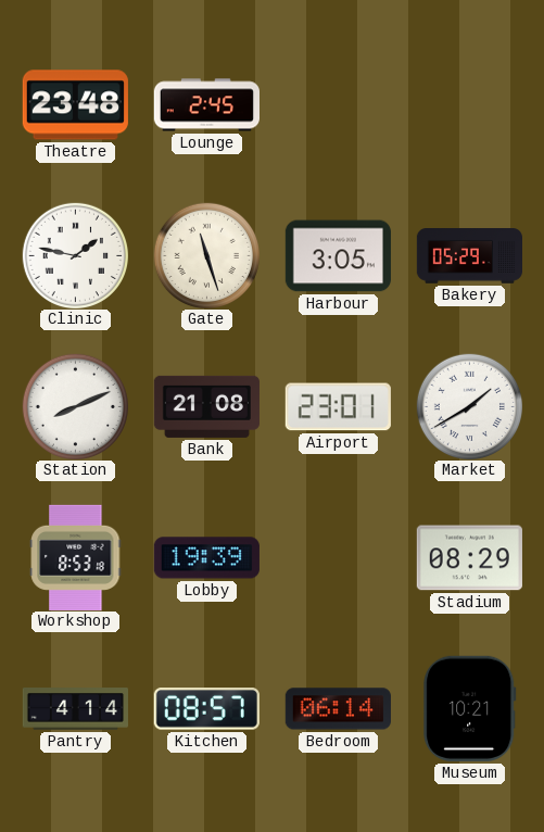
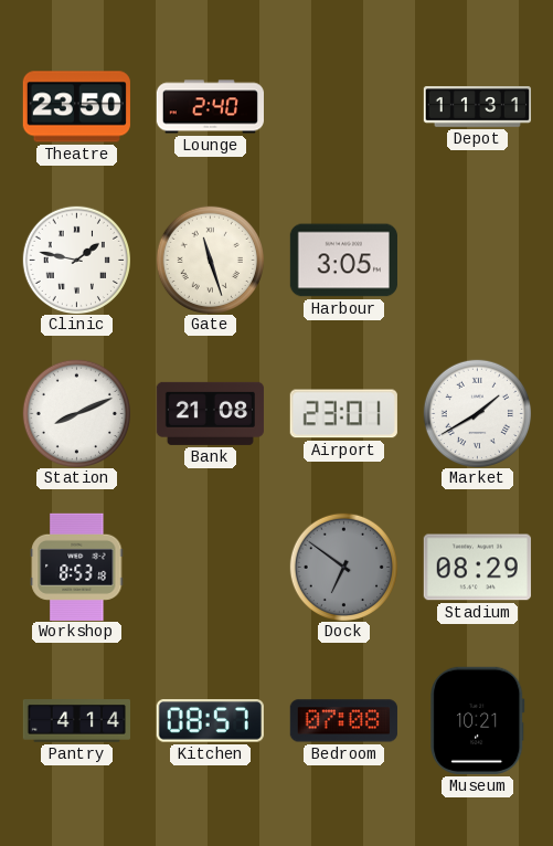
Theatre: 23:48 -> 23:50
Lounge: 2:45 -> 2:40
Depot: none -> 11:31
Bakery: 05:29 -> none
Lobby: 19:39 -> none
Dock: none -> 6:51
Bedroom: 06:14 -> 07:08
